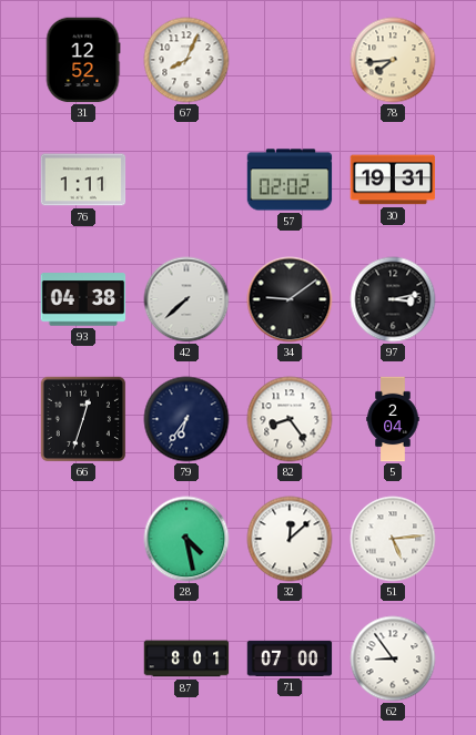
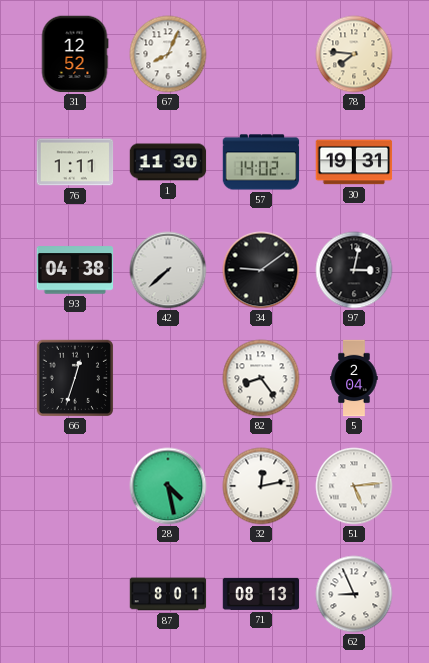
78: 7:44 -> 7:46
1: none -> 11:30
57: 02:02 -> 14:02
97: 3:13 -> 3:02
79: 6:36 -> none
32: 12:08 -> 12:13
71: 07:00 -> 08:13
62: 8:54 -> 8:56
